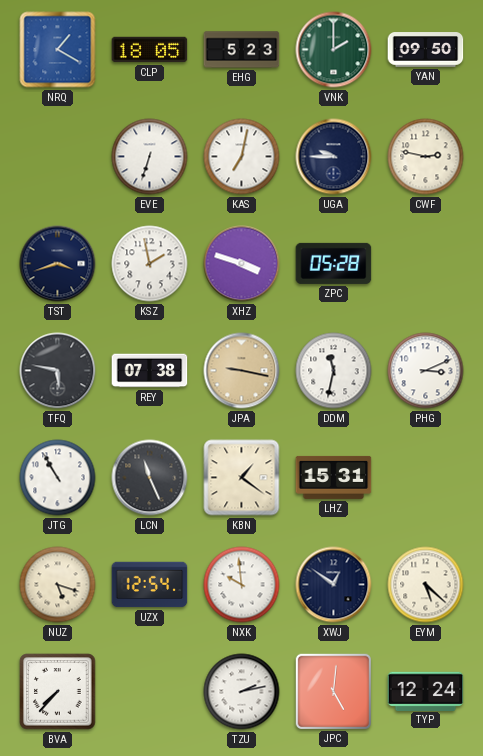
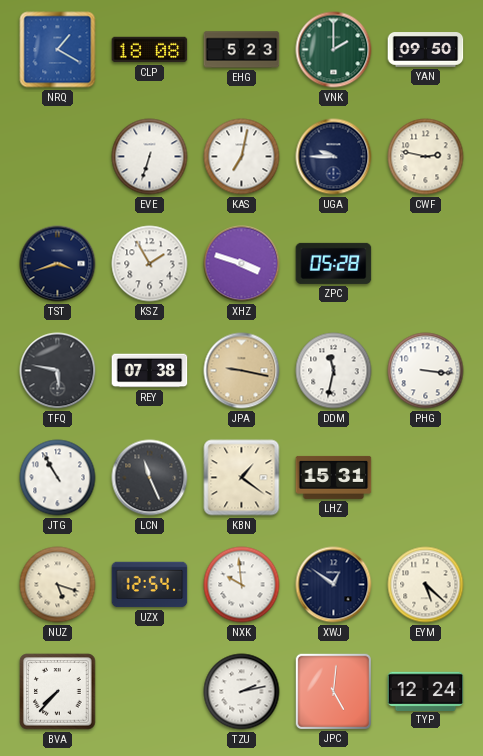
CLP: 18:05 -> 18:08
KSZ: 1:58 -> 1:55
PHG: 3:11 -> 3:16
